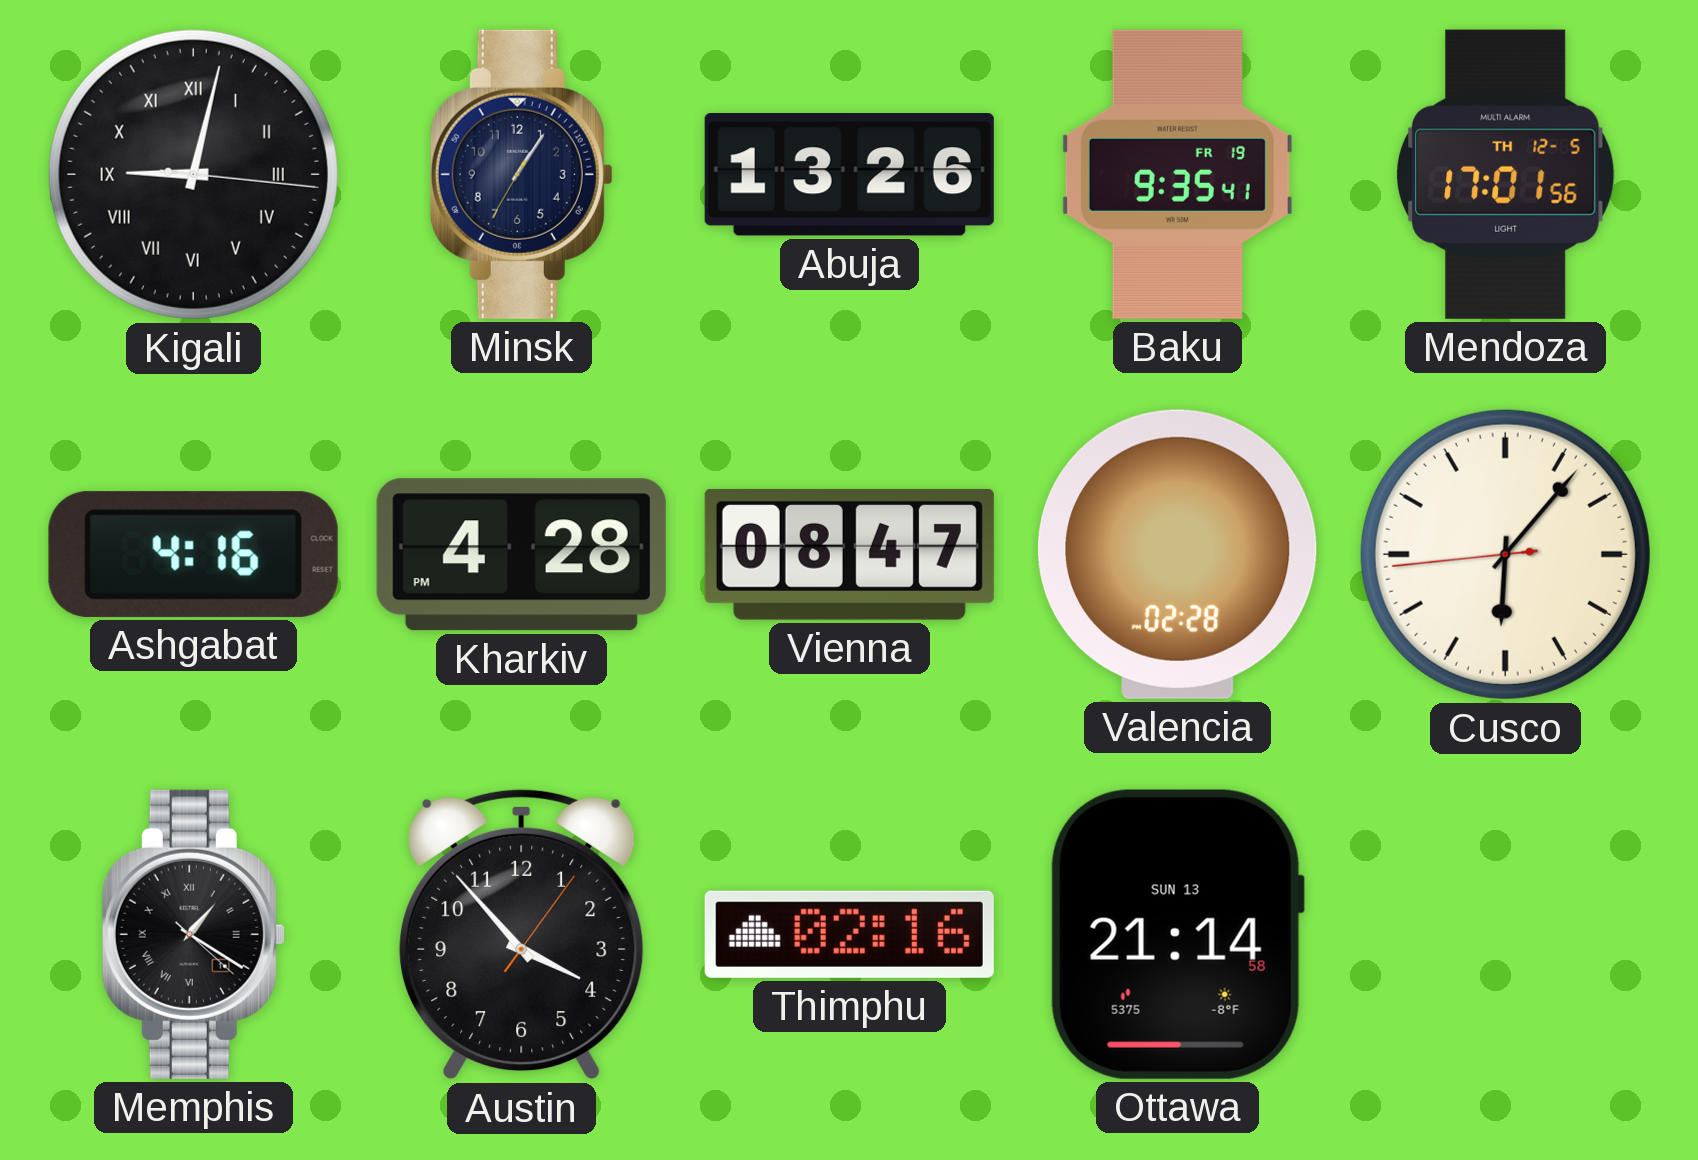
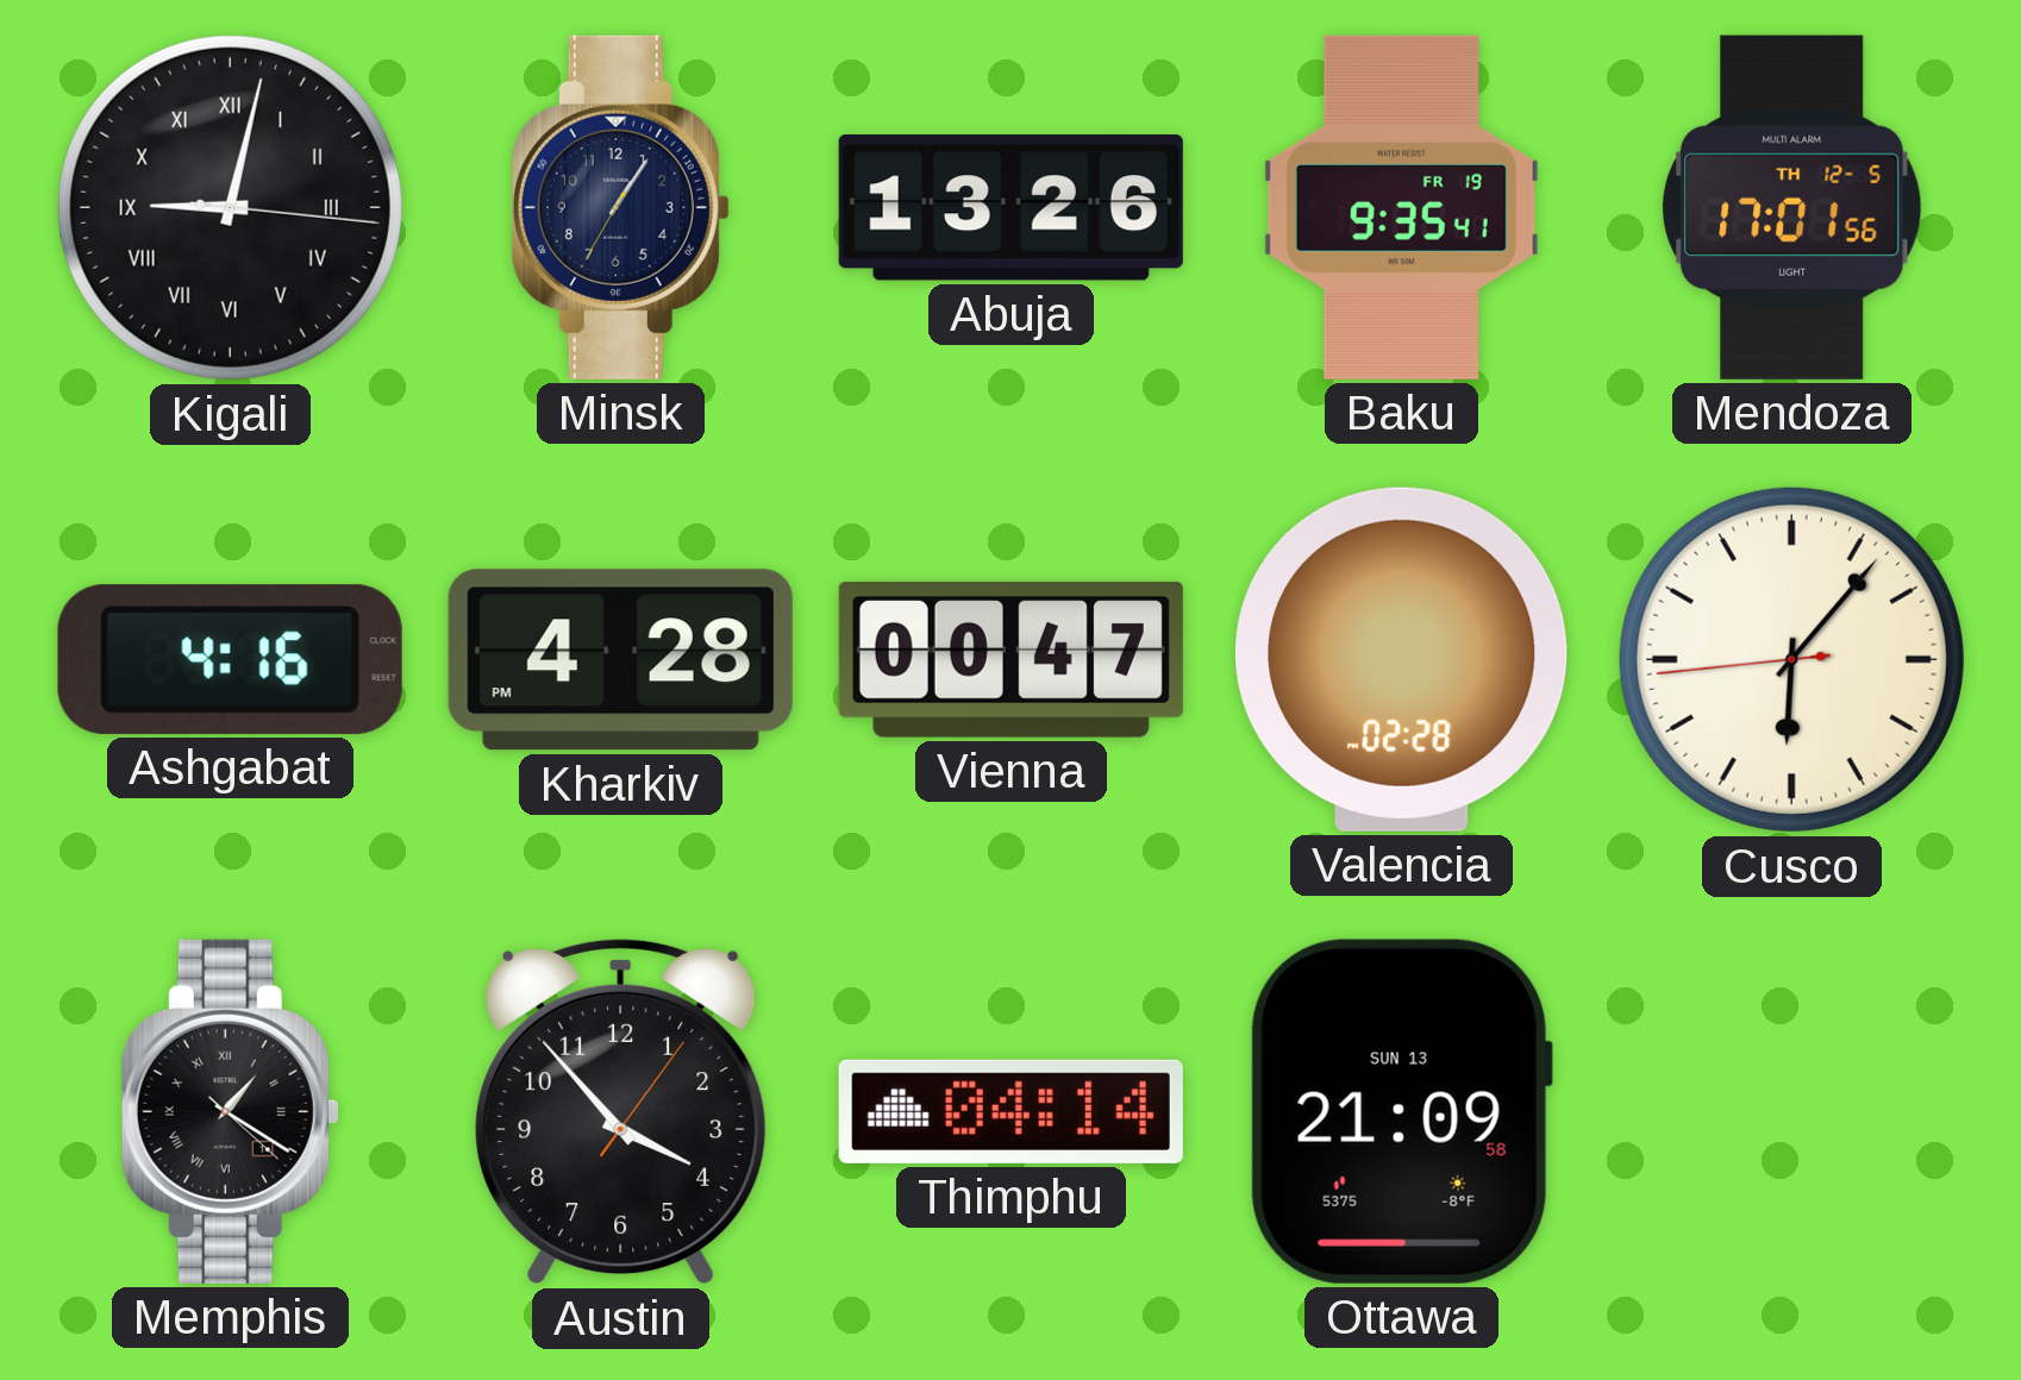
Vienna: 08:47 -> 00:47
Thimphu: 02:16 -> 04:14
Ottawa: 21:14 -> 21:09
